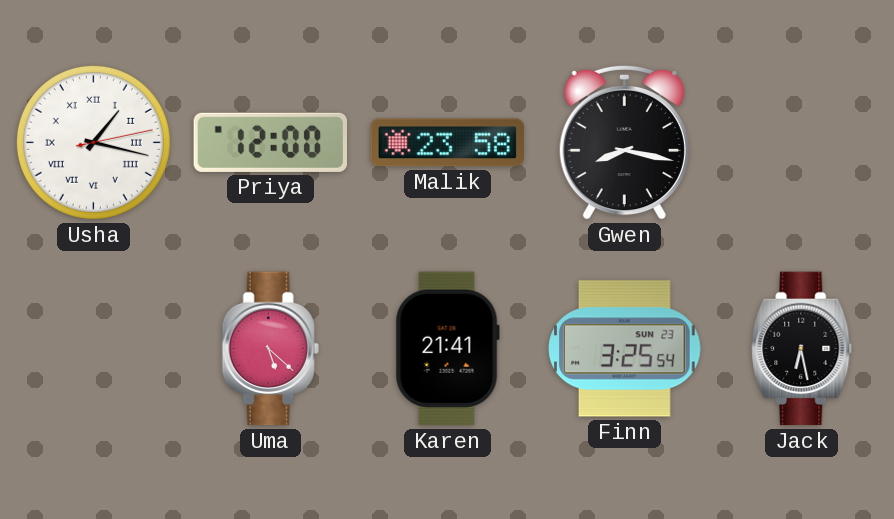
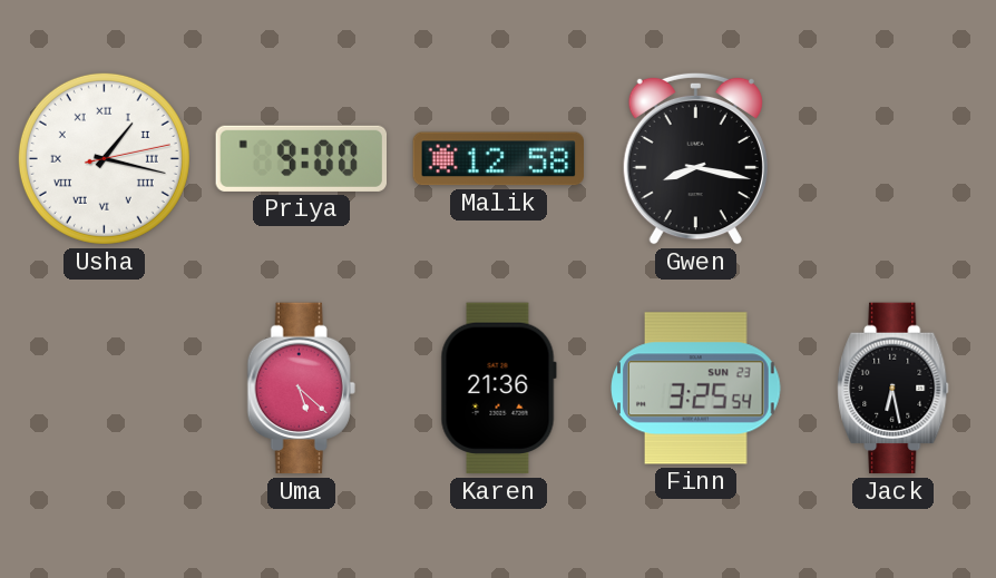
Priya: 12:00 -> 9:00
Malik: 23:58 -> 12:58
Karen: 21:41 -> 21:36
